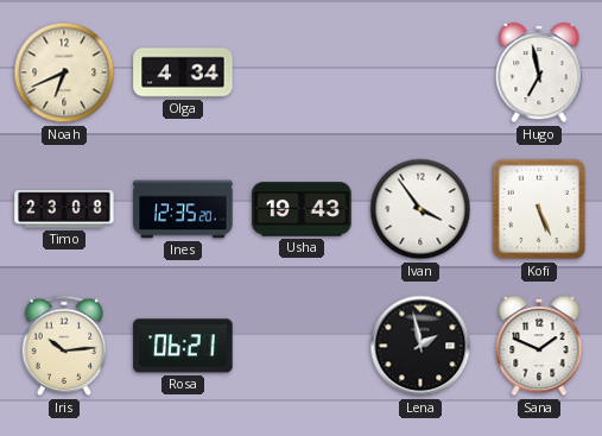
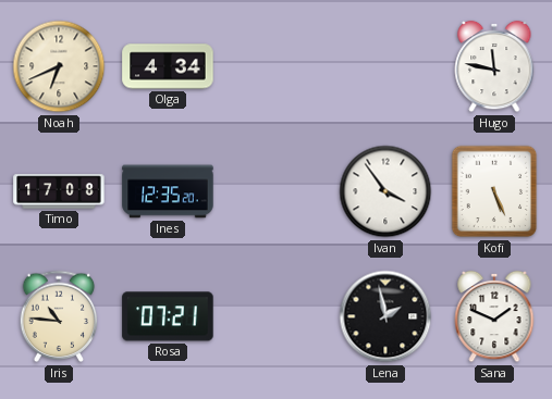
Hugo: 6:58 -> 11:47
Timo: 23:08 -> 17:08
Usha: 19:43 -> none
Iris: 10:14 -> 10:46
Rosa: 06:21 -> 07:21
